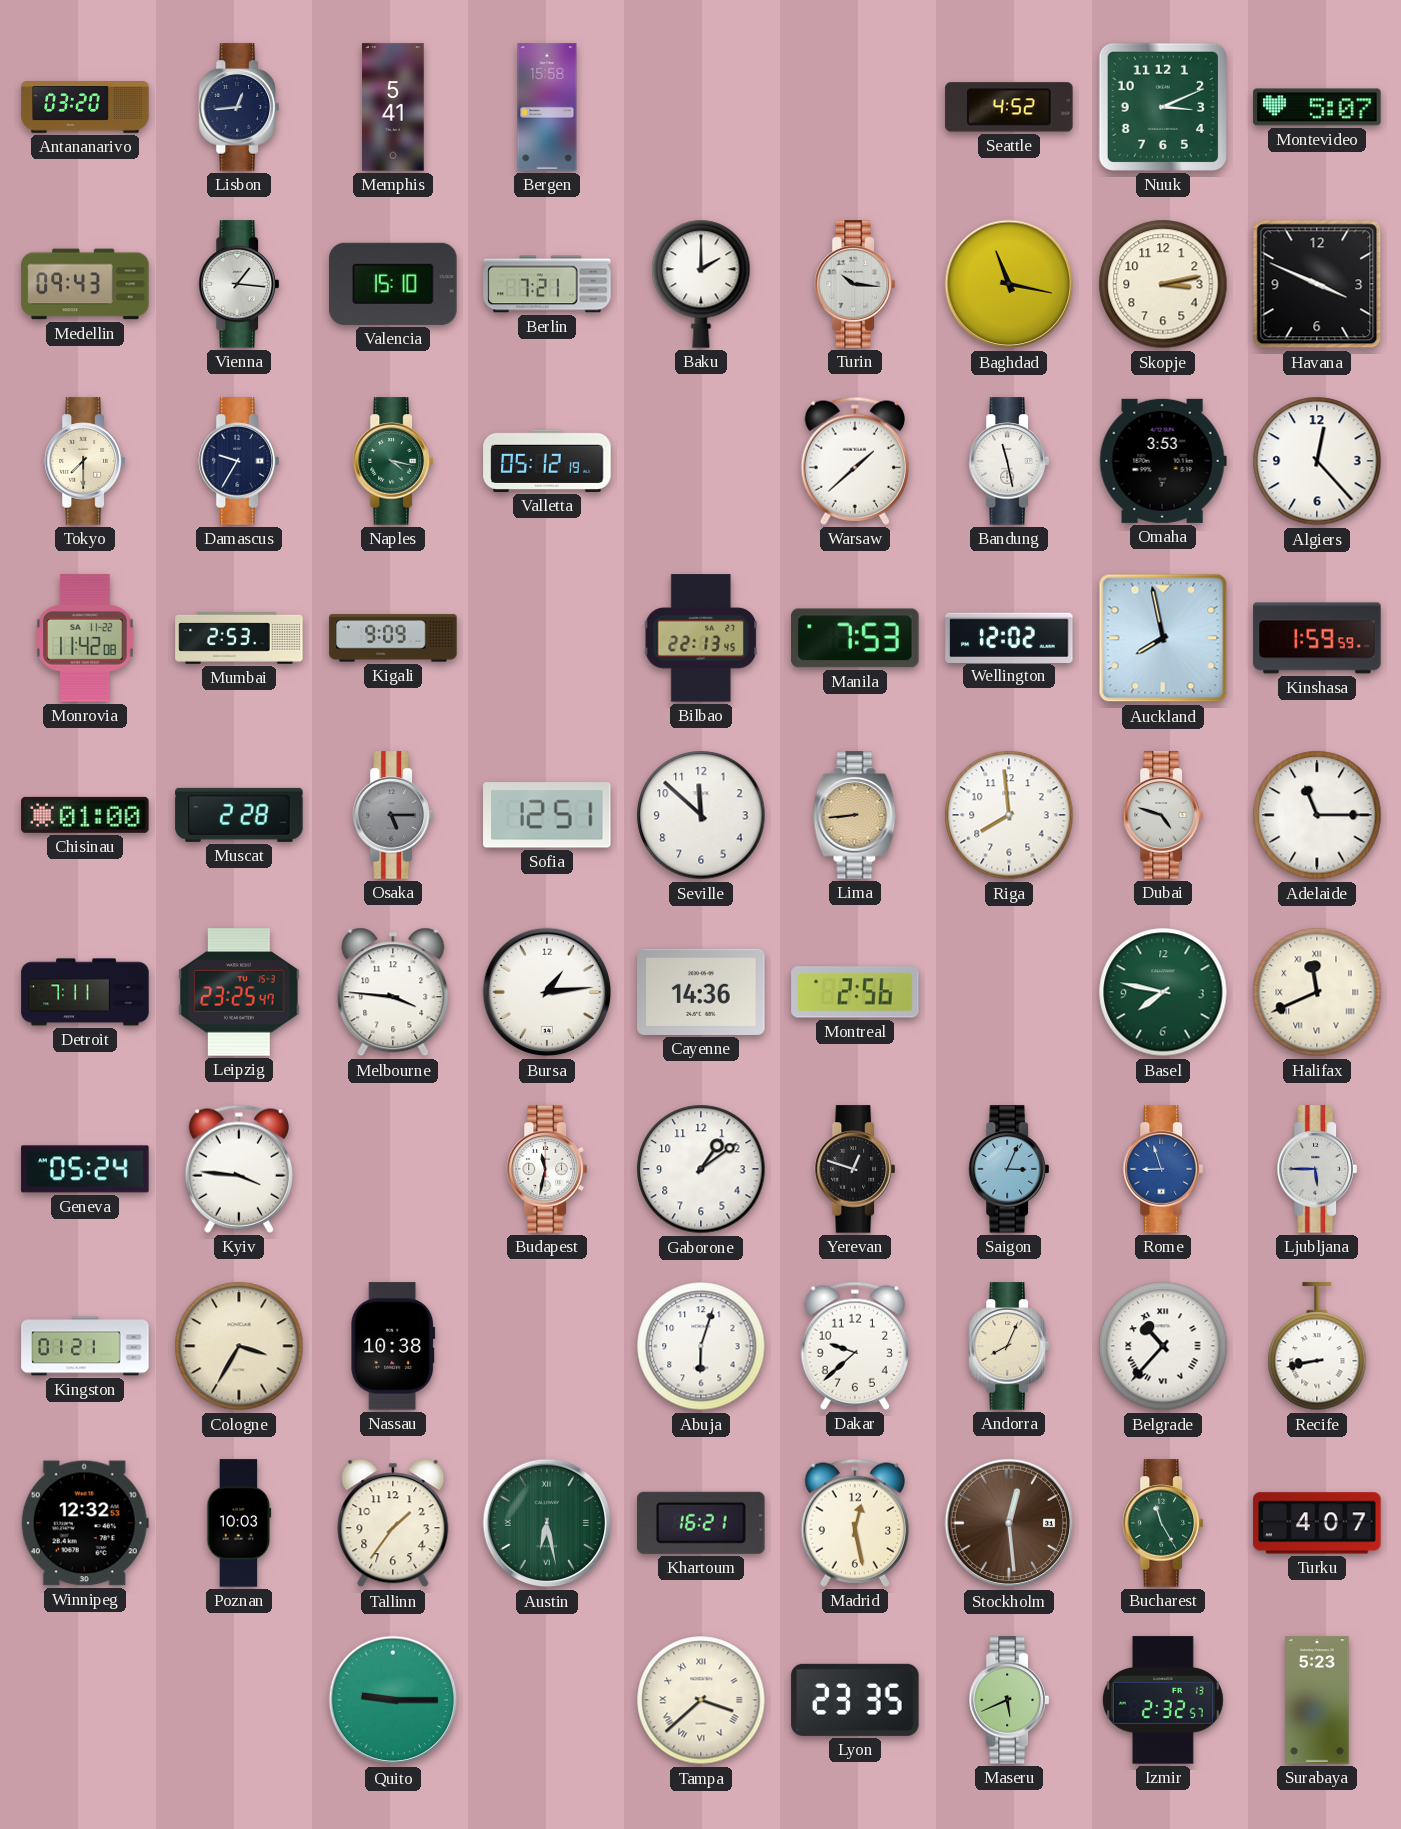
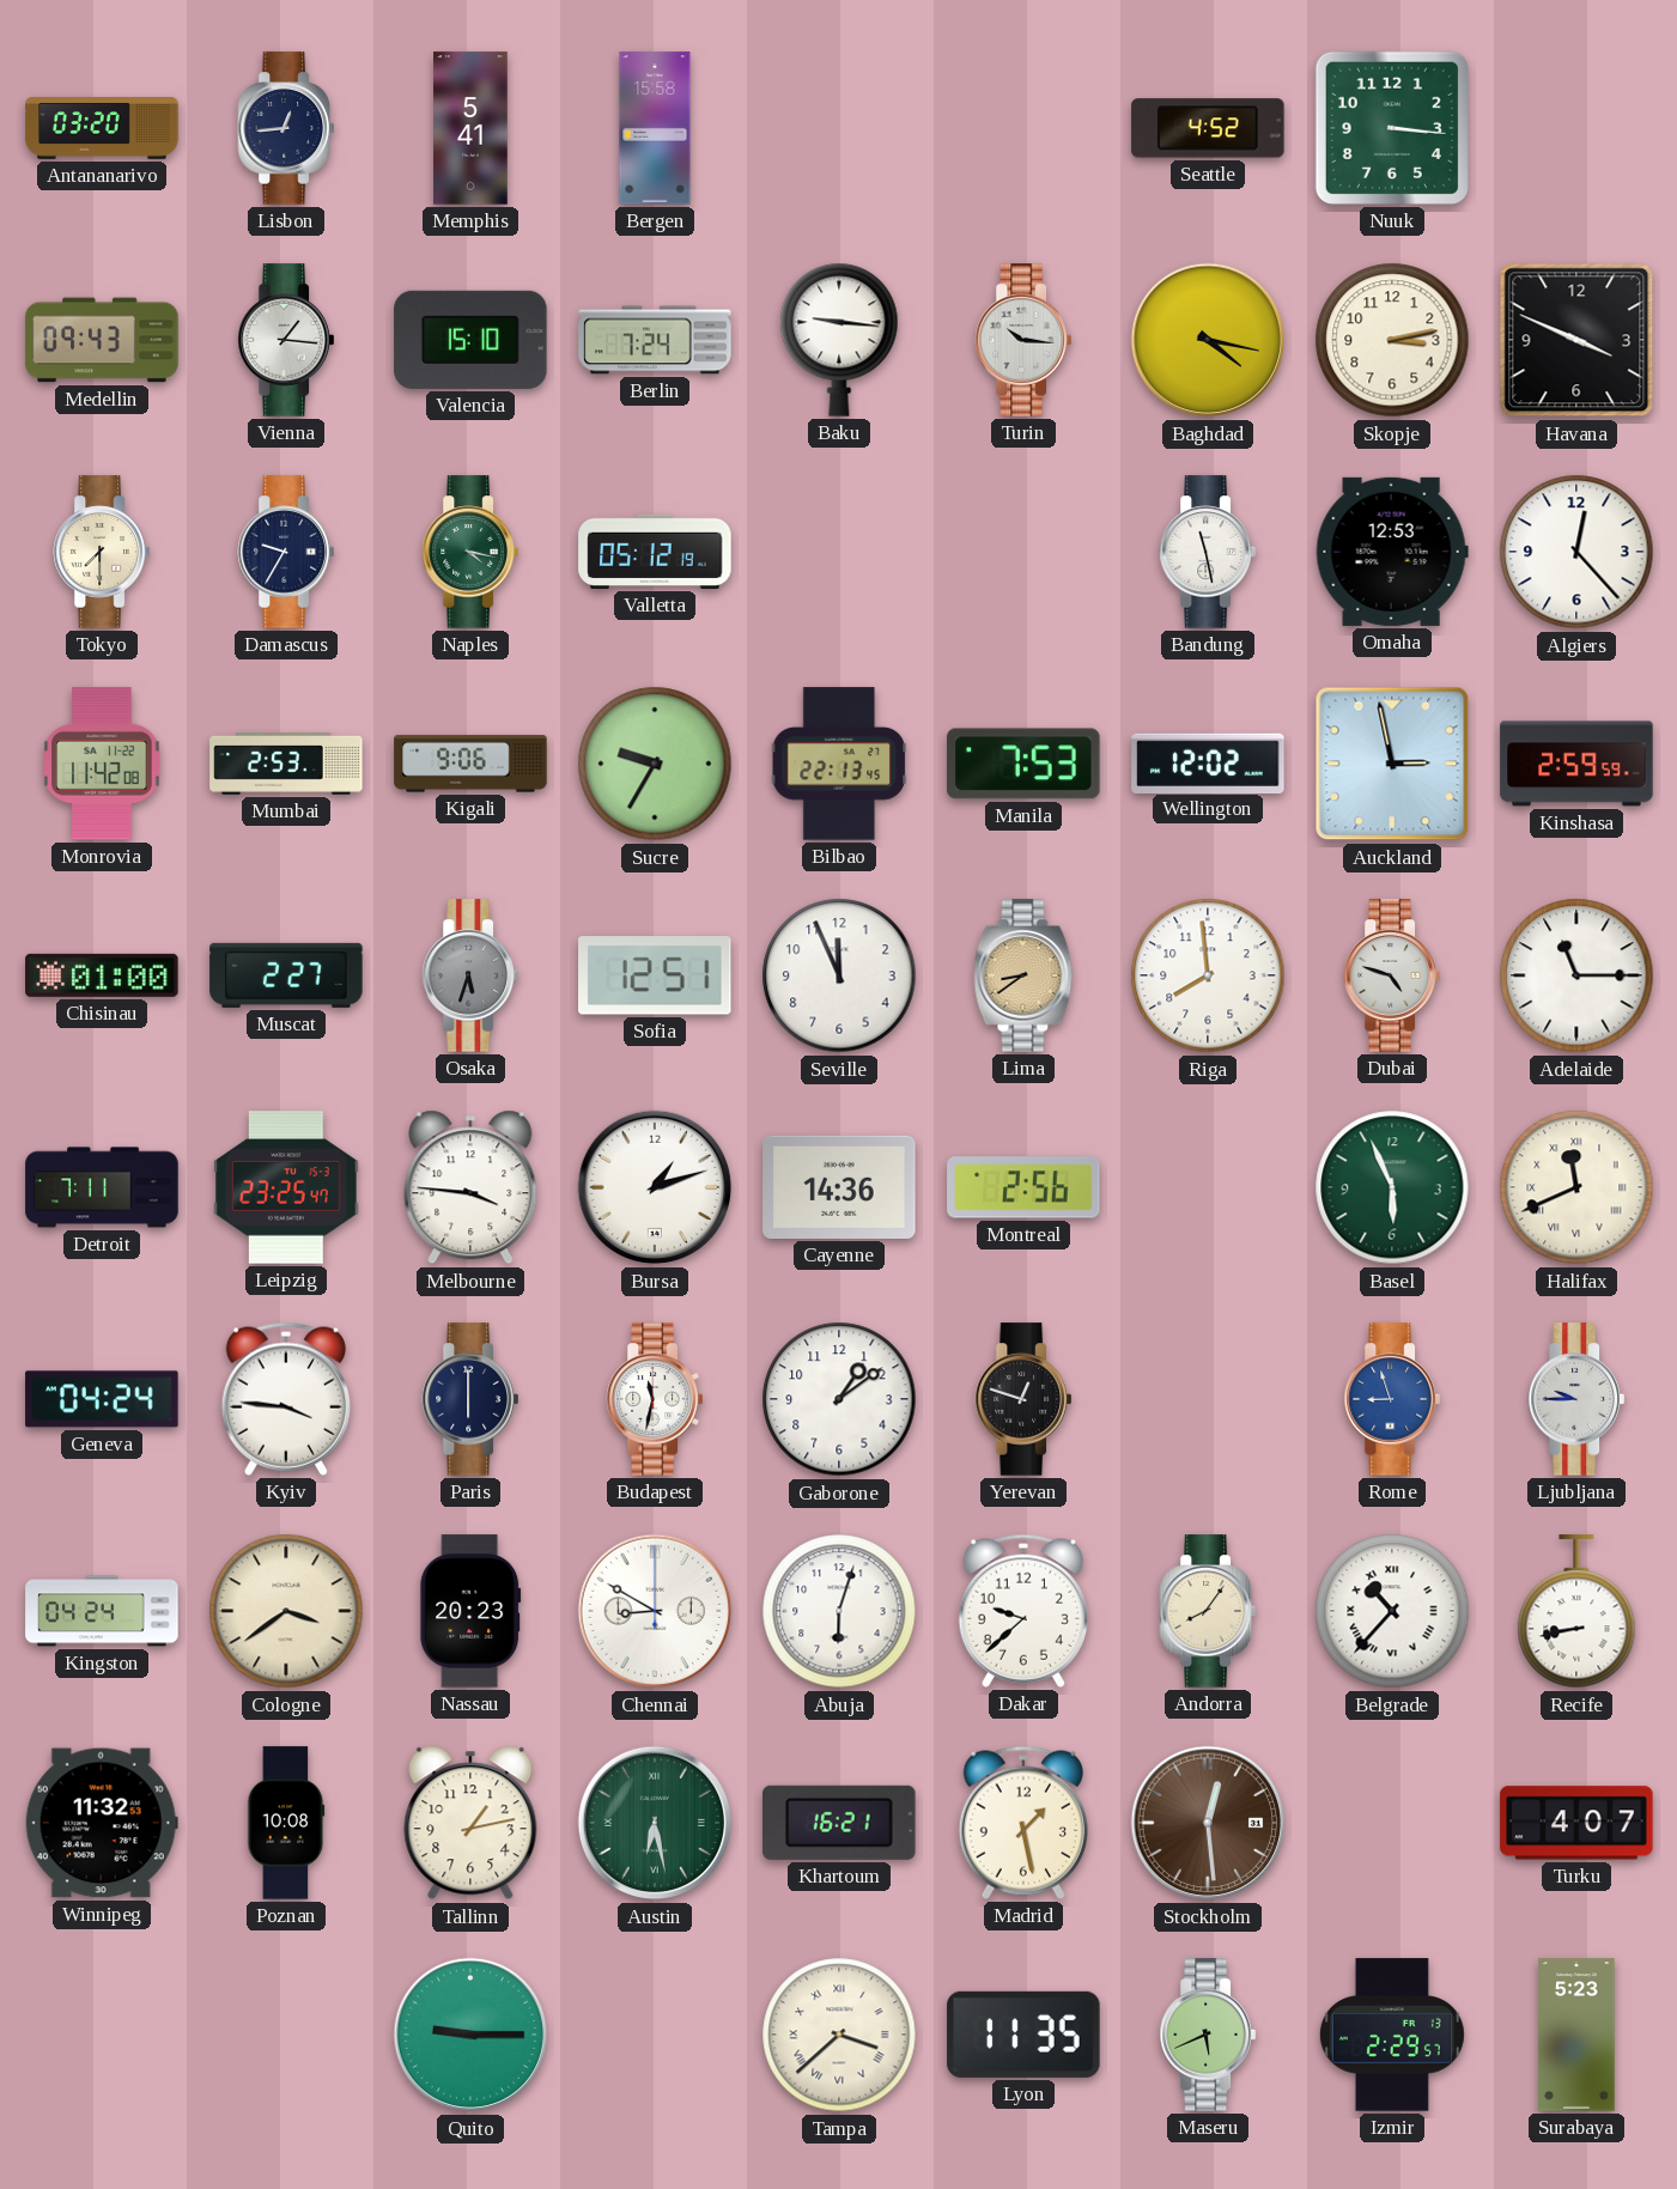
Nuuk: 3:11 -> 3:16
Montevideo: 5:07 -> none
Berlin: 7:21 -> 7:24
Baku: 2:00 -> 9:16
Baghdad: 11:17 -> 4:17
Warsaw: 1:38 -> none
Omaha: 3:53 -> 12:53
Kigali: 9:09 -> 9:06
Sucre: none -> 9:35
Auckland: 7:58 -> 2:58
Kinshasa: 1:59 -> 2:59
Muscat: 2:28 -> 2:27
Osaka: 5:15 -> 5:33
Seville: 11:52 -> 11:56
Lima: 8:44 -> 8:39
Bursa: 1:14 -> 1:12
Basel: 7:47 -> 5:56
Geneva: 05:24 -> 04:24
Paris: none -> 6:00
Saigon: 3:04 -> none
Ljubljana: 5:45 -> 9:45
Kingston: 01:21 -> 04:24
Cologne: 3:35 -> 3:39
Nassau: 10:38 -> 20:23
Chennai: none -> 8:50
Andorra: 8:04 -> 8:06
Winnipeg: 12:32 -> 11:32
Poznan: 10:03 -> 10:08
Tallinn: 1:36 -> 1:13
Madrid: 12:28 -> 1:28
Bucharest: 11:25 -> none
Lyon: 23:35 -> 11:35
Izmir: 2:32 -> 2:29
